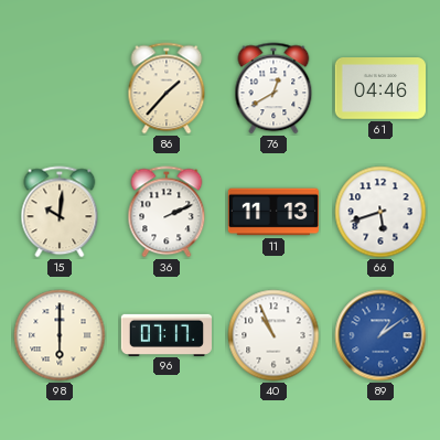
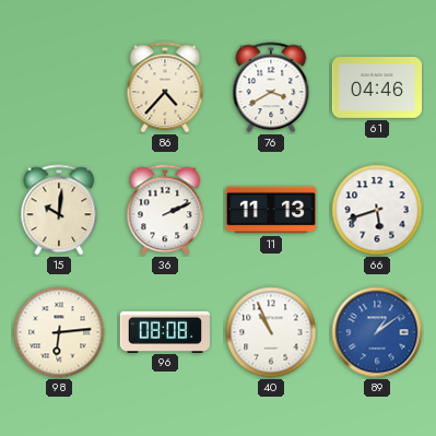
86: 1:37 -> 4:37
76: 12:40 -> 3:40
98: 6:00 -> 6:14
96: 07:17 -> 08:08
